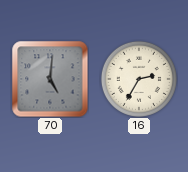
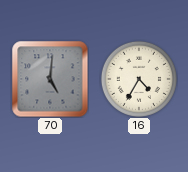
16: 2:35 -> 4:35
